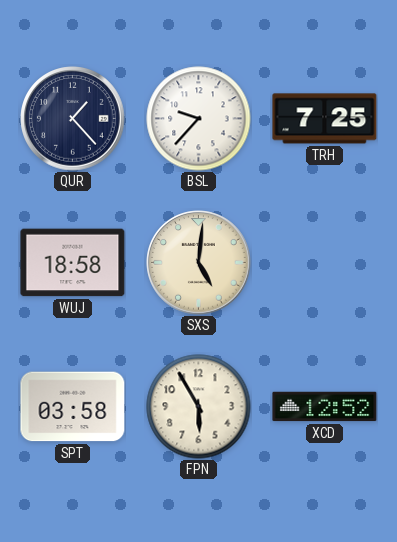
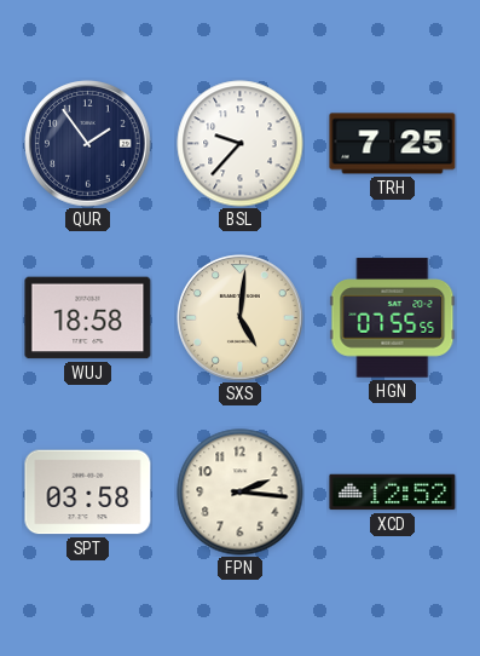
QUR: 1:23 -> 1:54
HGN: none -> 07:55
FPN: 5:55 -> 2:16
